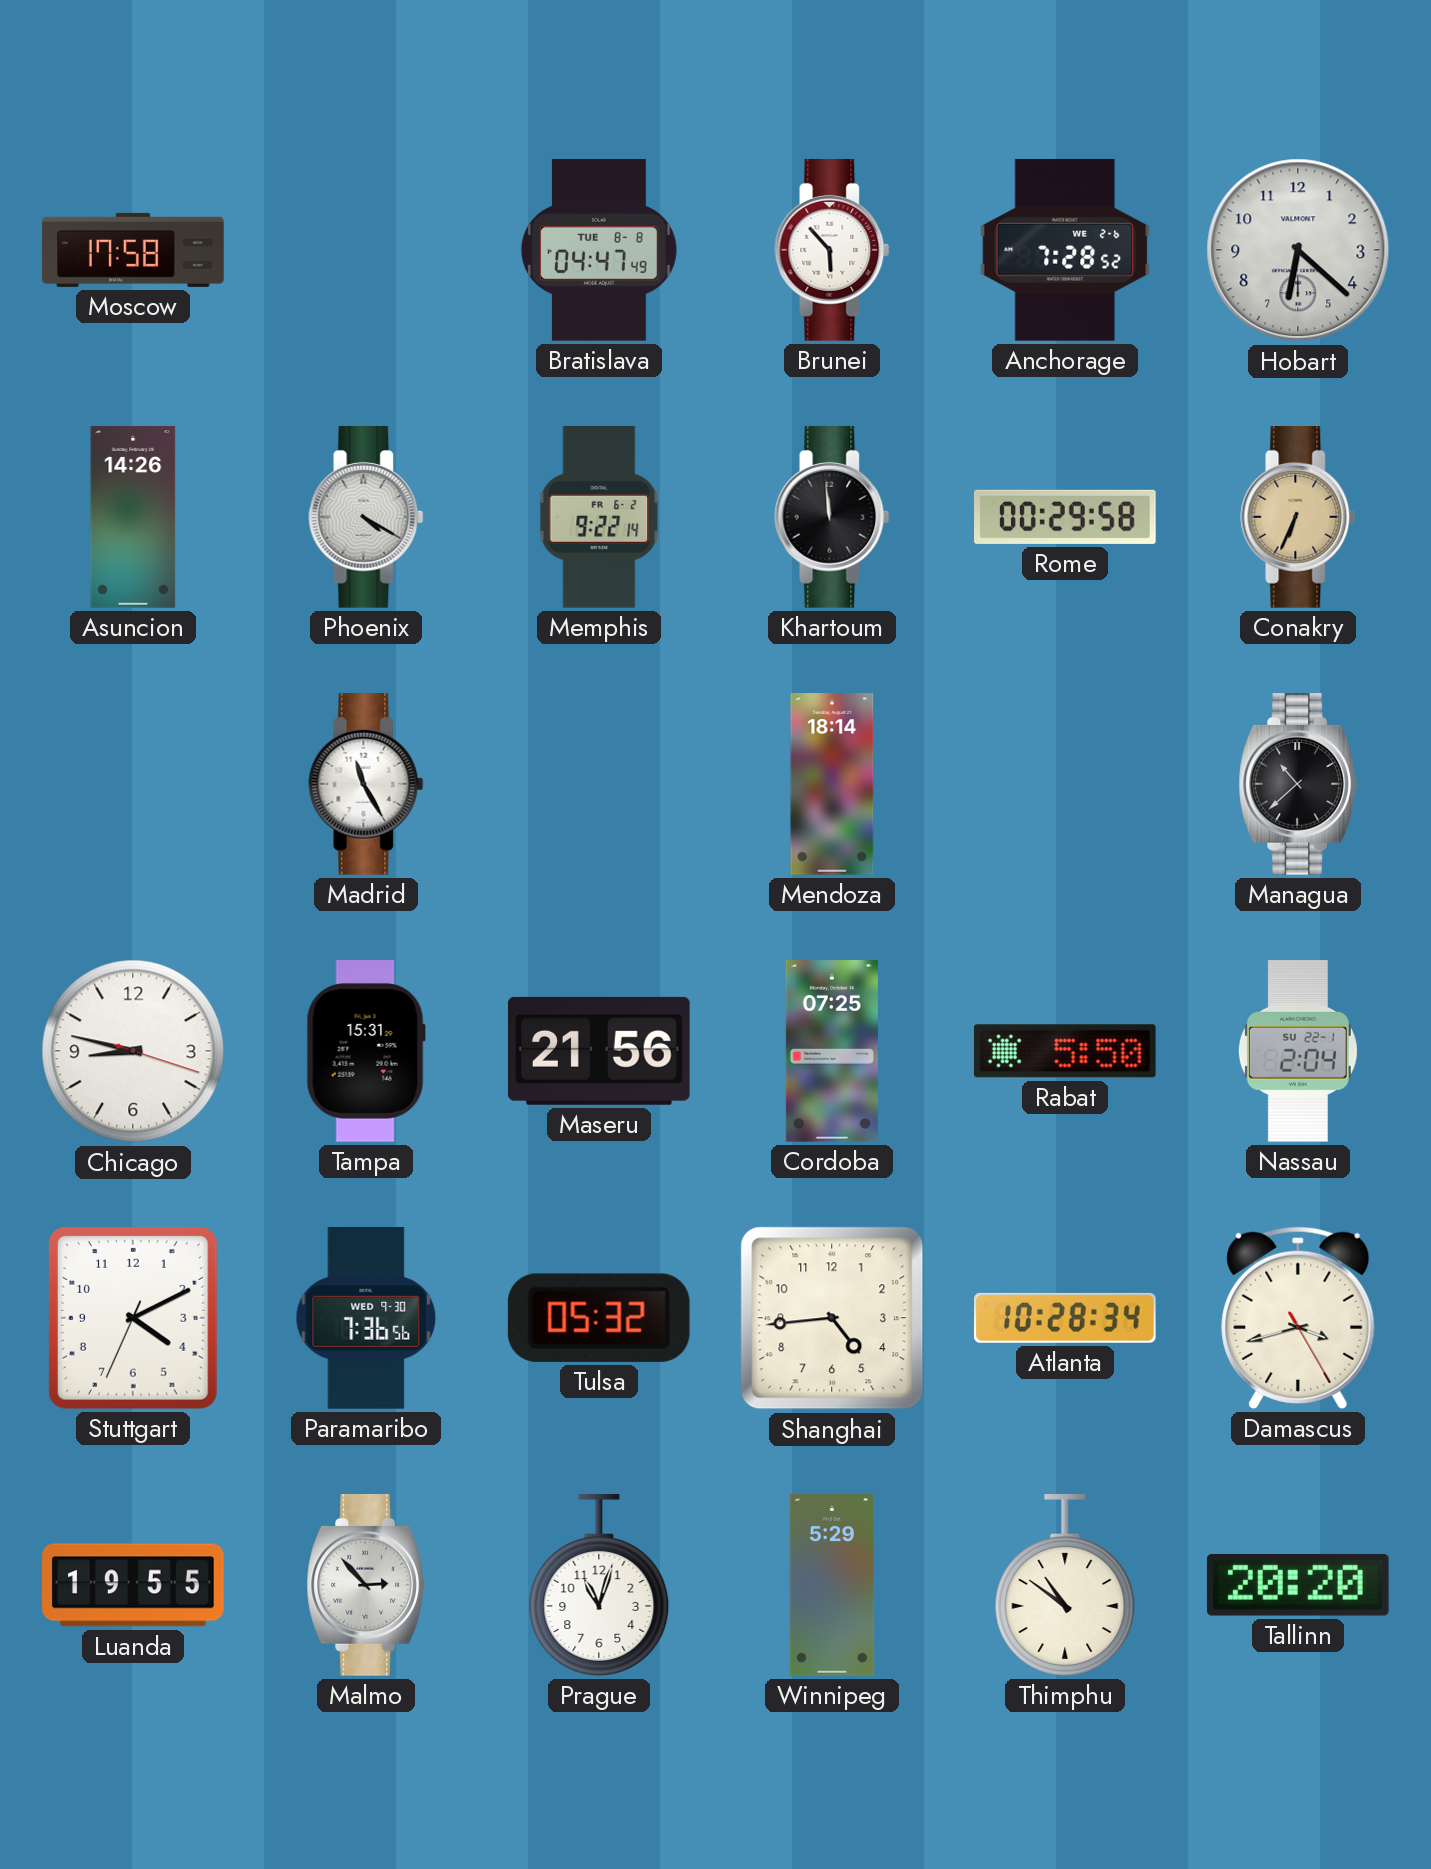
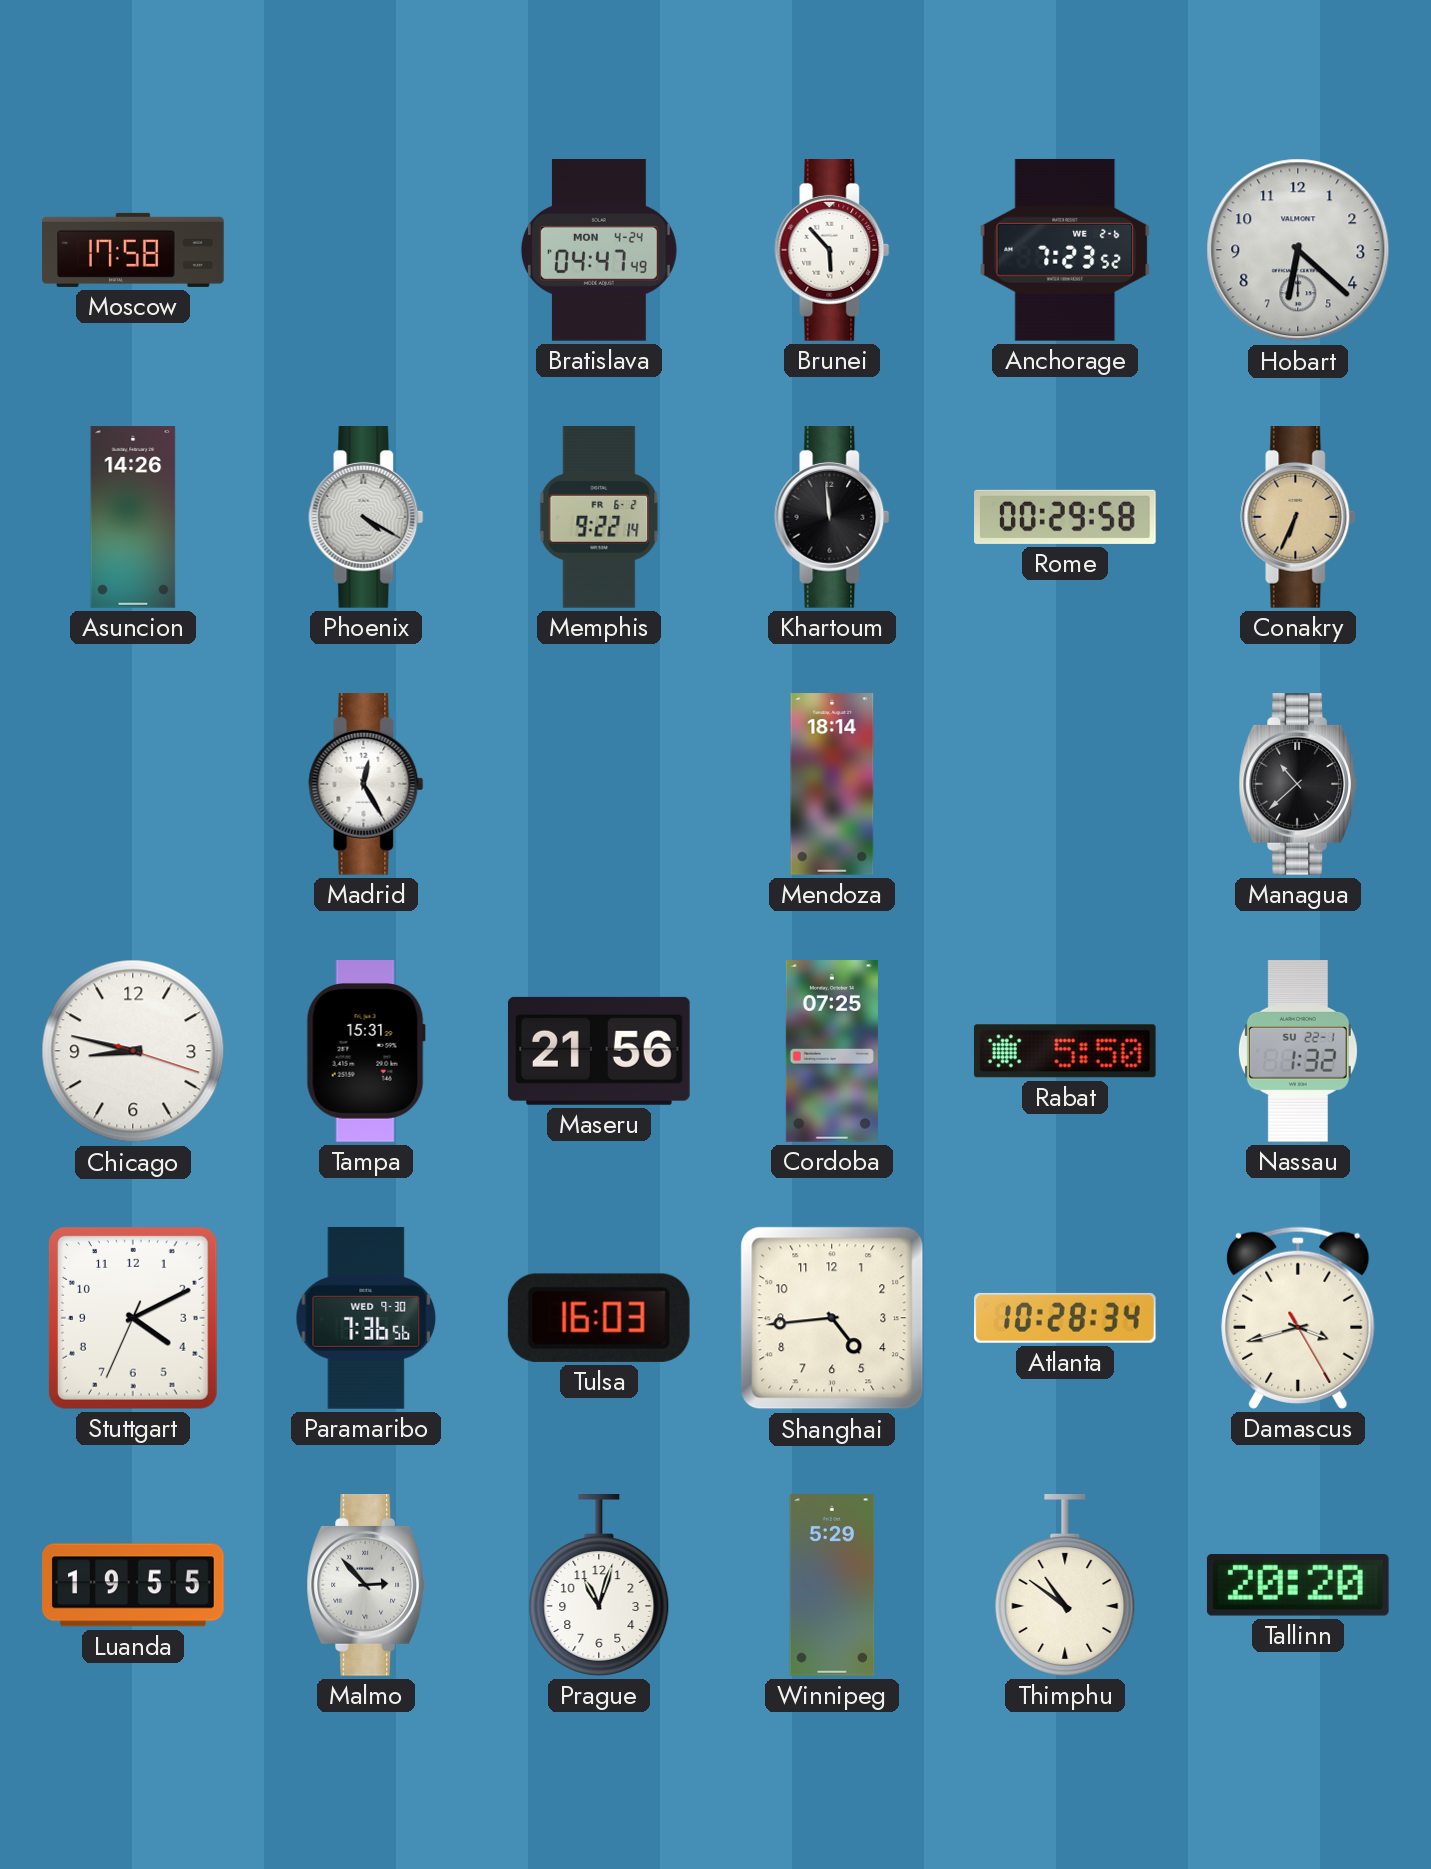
Bratislava date: TUE 8-8 -> MON 4-24
Anchorage: 7:28 -> 7:23
Madrid: 11:25 -> 12:25
Nassau: 2:04 -> 1:32
Tulsa: 05:32 -> 16:03
